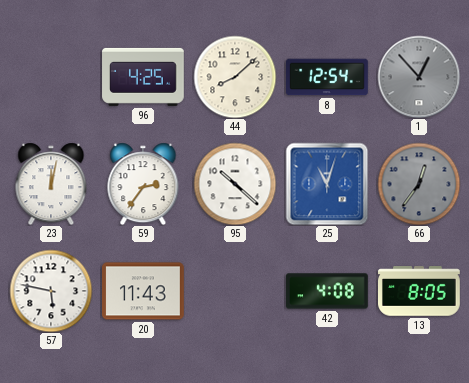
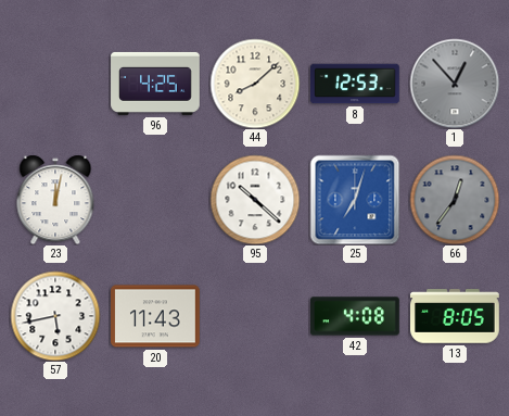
8: 12:54 -> 12:53
59: 2:36 -> none
25: 11:03 -> 7:03
57: 5:47 -> 5:43
